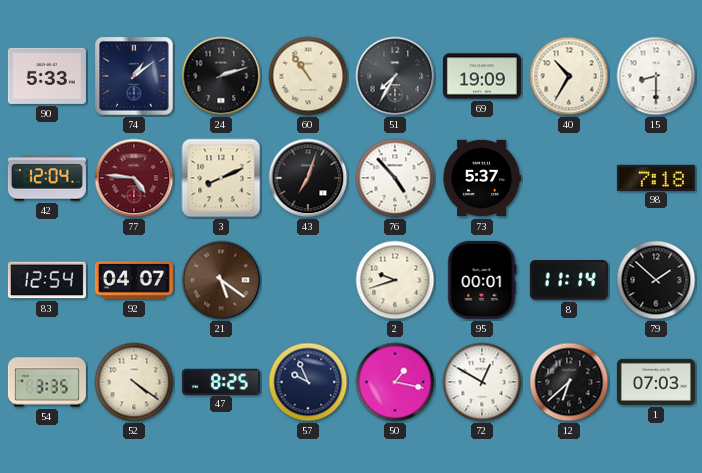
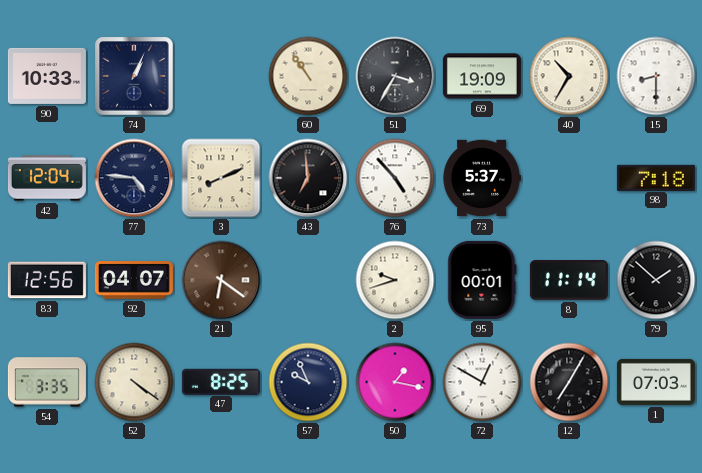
90: 5:33 -> 10:33
74: 1:09 -> 1:04
24: 2:12 -> none
51: 7:35 -> 3:35
77 dial: burgundy -> navy
43: 7:03 -> 6:59
83: 12:54 -> 12:56
21: 5:21 -> 6:21
12: 6:38 -> 7:05
